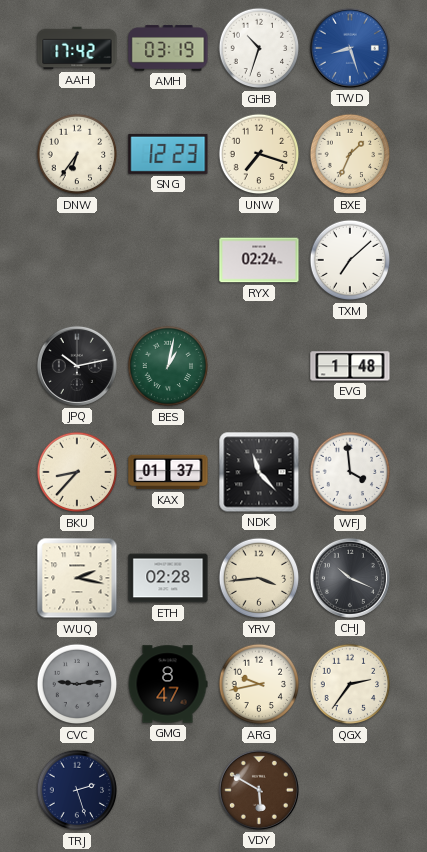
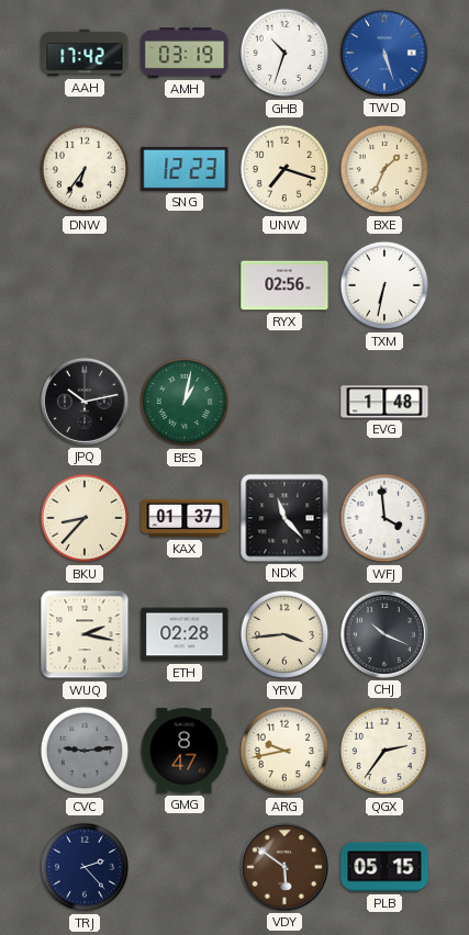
TWD: 8:27 -> 5:27
RYX: 02:24 -> 02:56
TXM: 7:08 -> 6:32
TRJ: 2:27 -> 2:23
VDY: 5:50 -> 5:51
PLB: none -> 05:15
